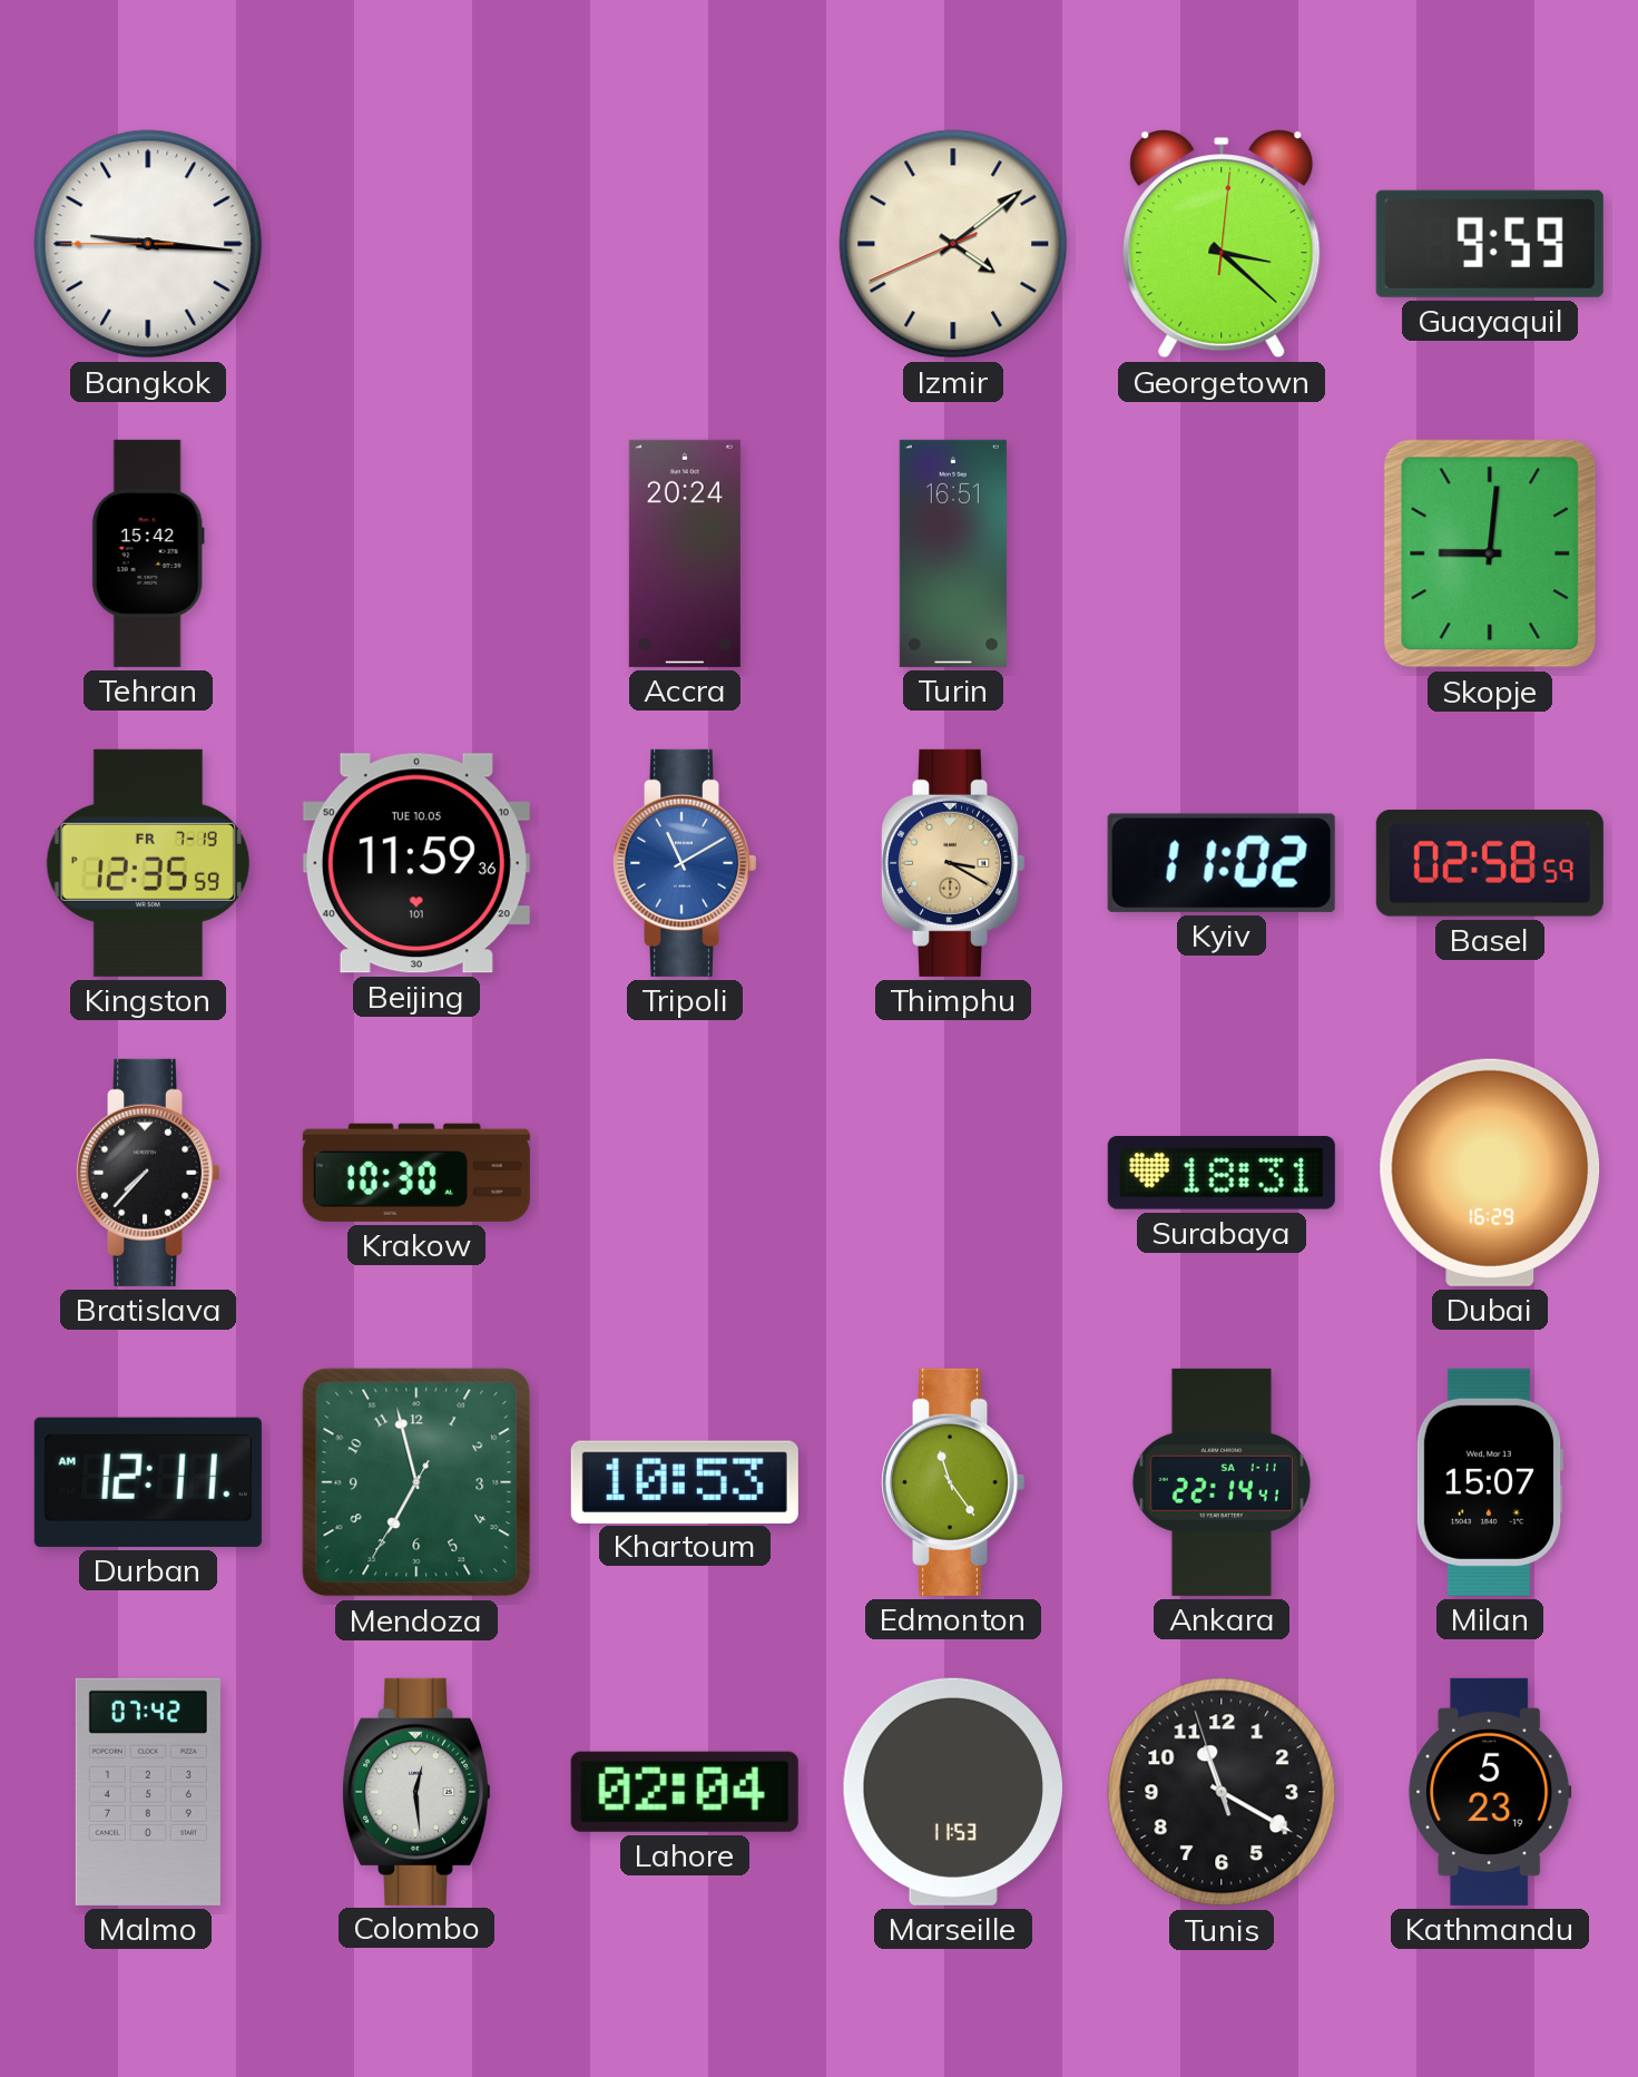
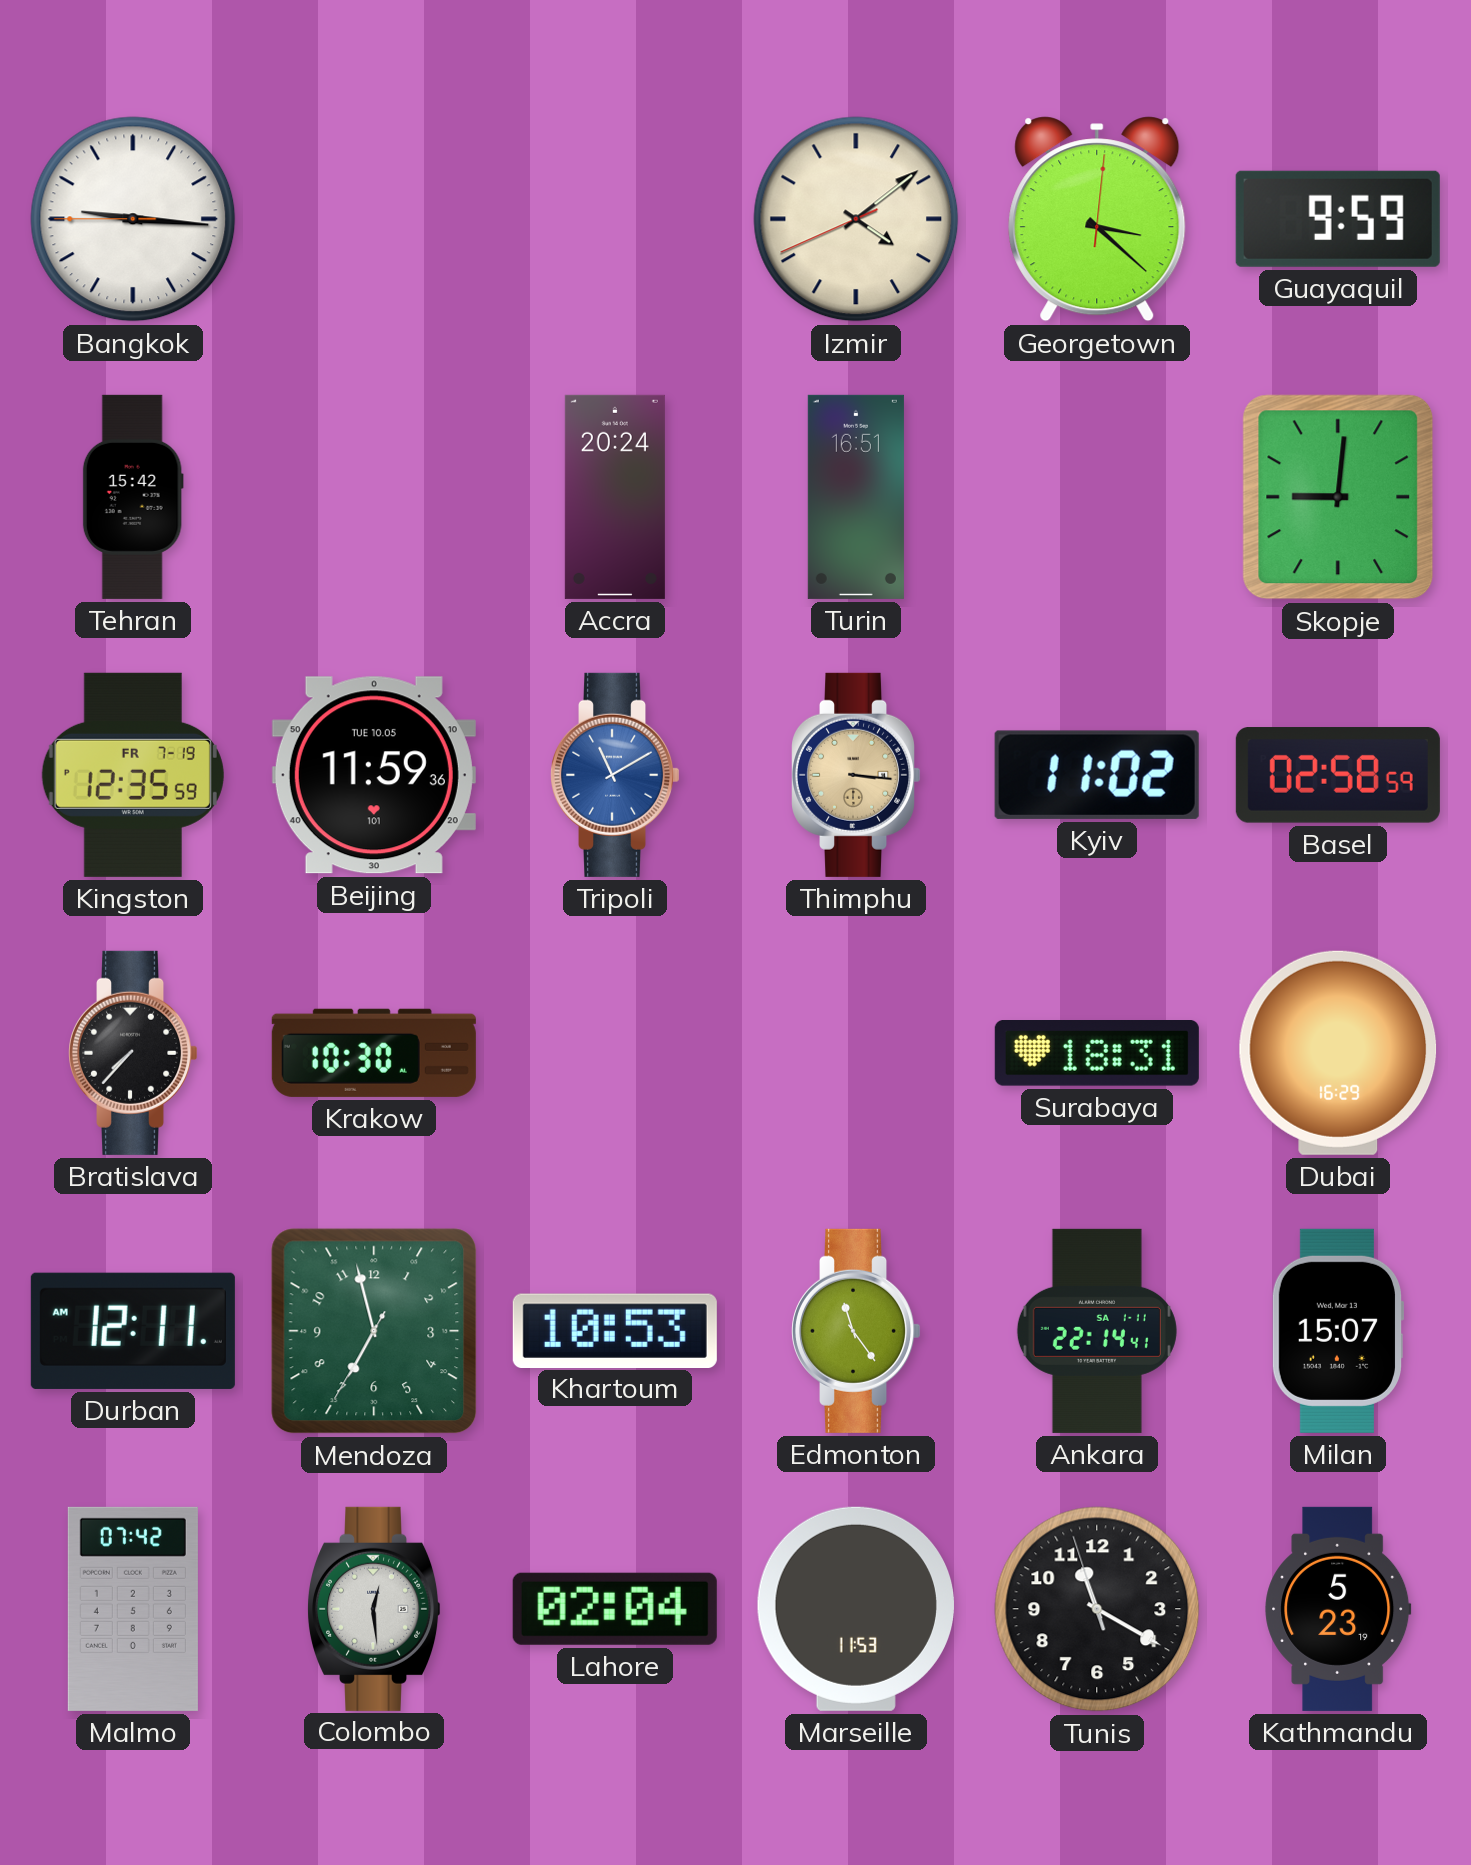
Thimphu: 3:20 -> 3:16
